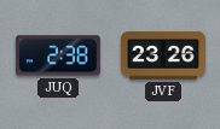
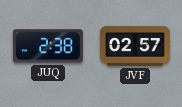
JVF: 23:26 -> 02:57
